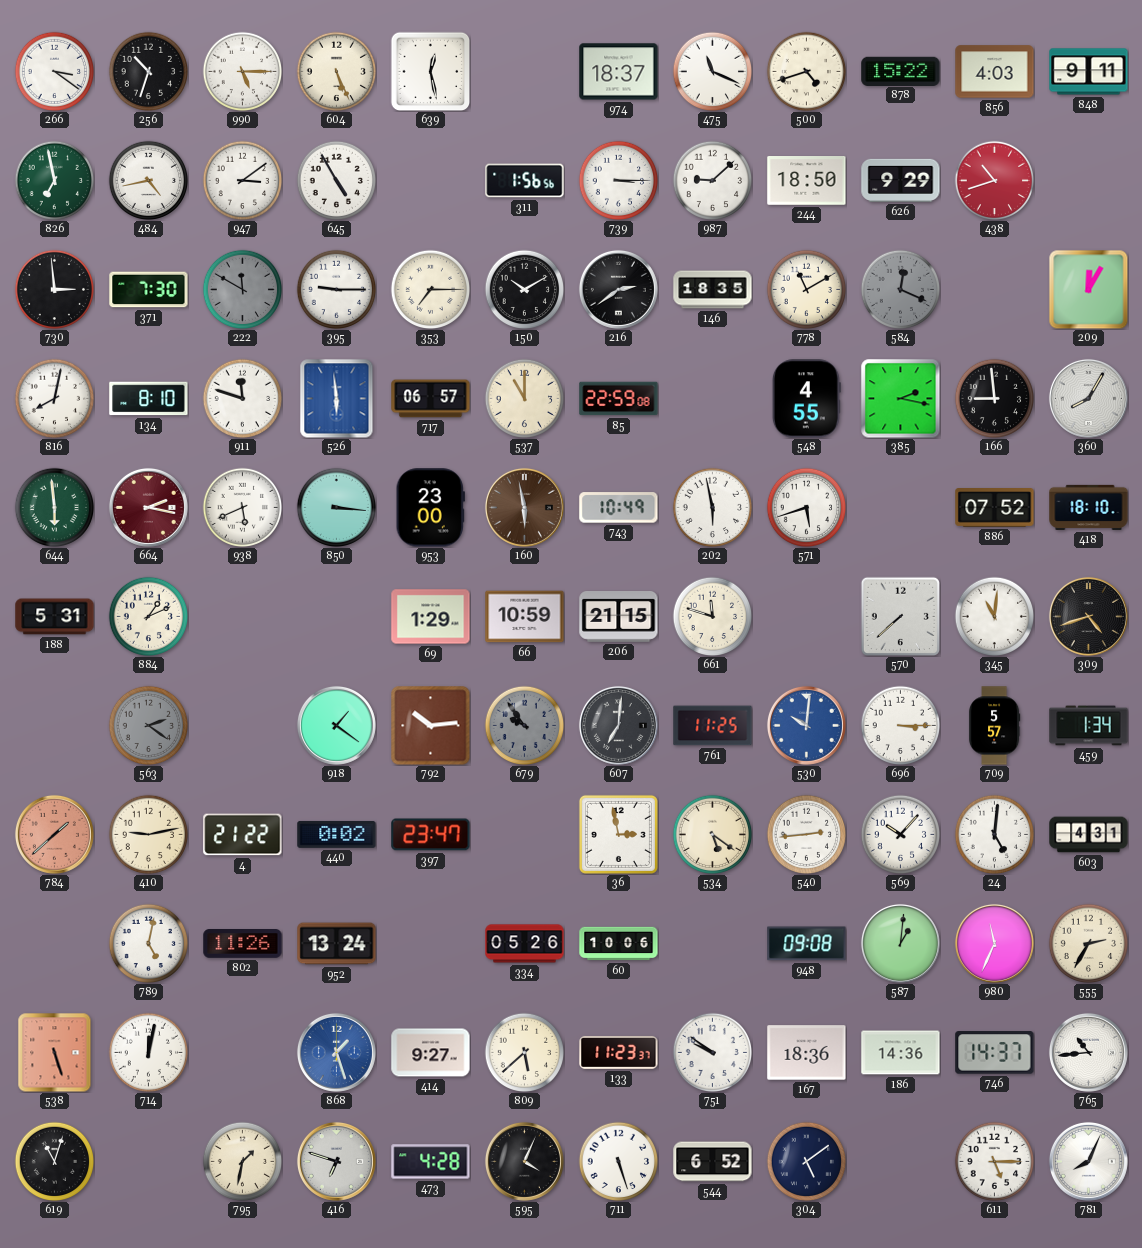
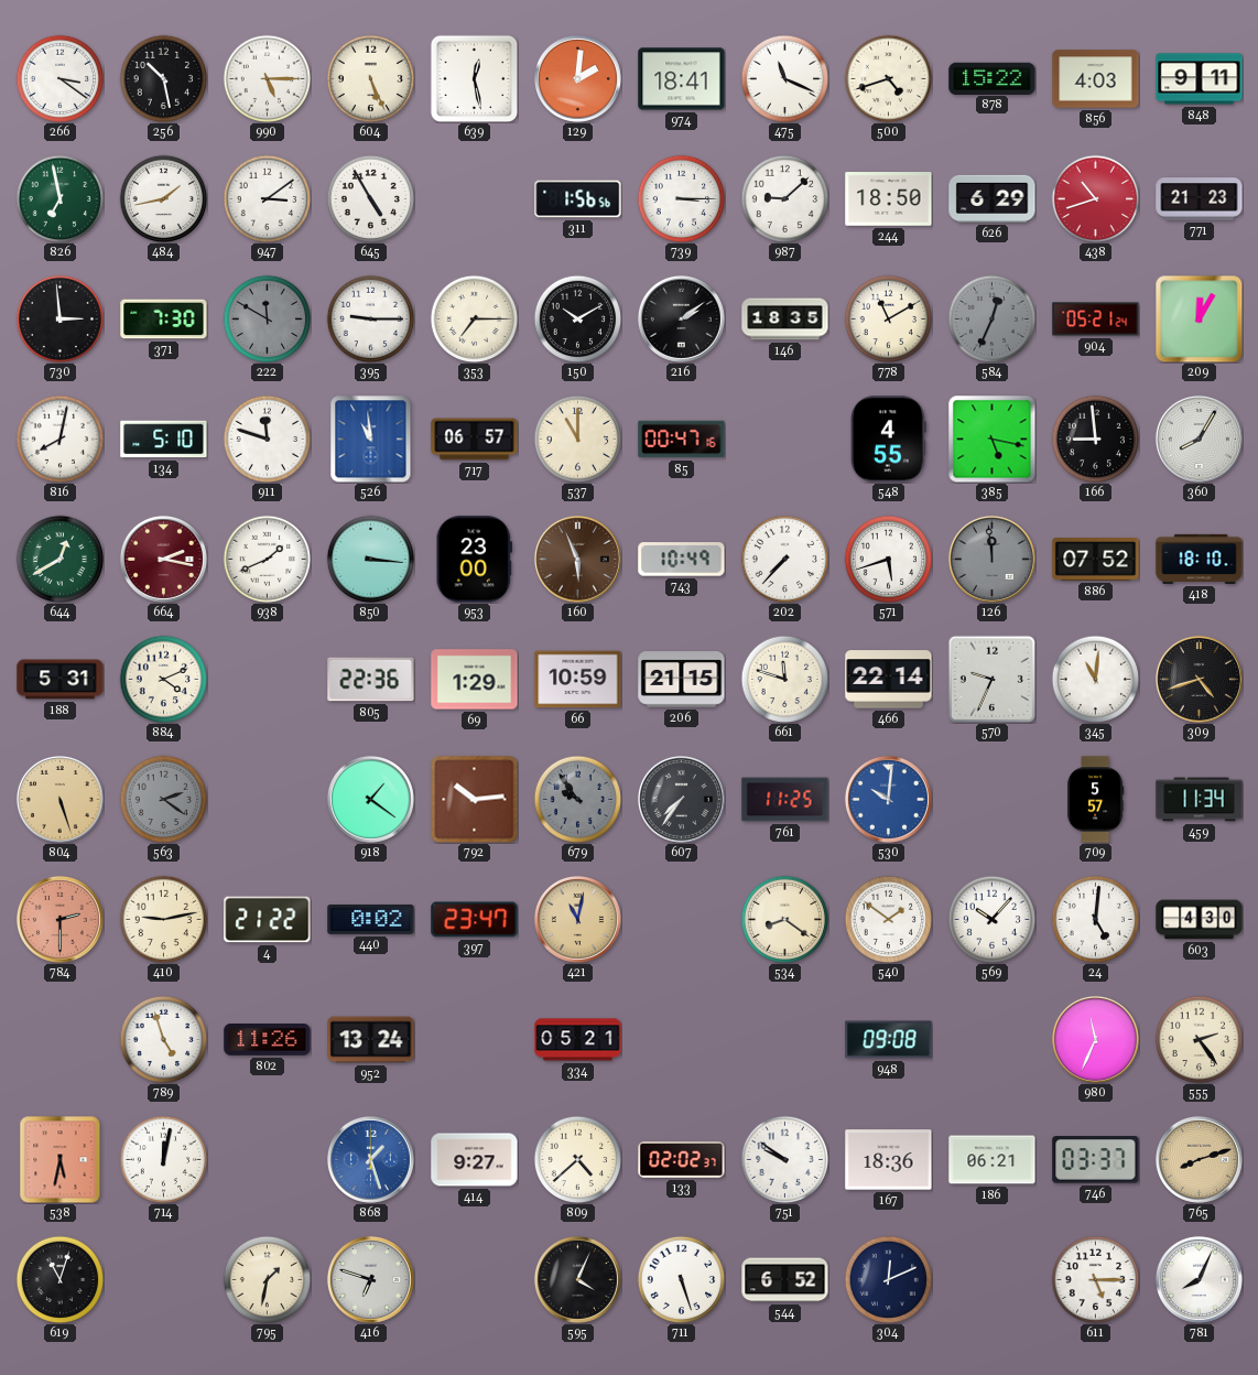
256: 10:33 -> 10:28
129: none -> 2:01
974: 18:37 -> 18:41
484: 4:43 -> 1:43
626: 9:29 -> 6:29
771: none -> 21:23
216: 2:39 -> 2:09
584: 12:19 -> 12:34
904: none -> 05:21
134: 8:10 -> 5:10
526: 5:59 -> 10:59
85: 22:59 -> 00:47
385: 2:17 -> 5:17
644: 5:59 -> 12:40
938: 5:41 -> 1:41
160: 5:58 -> 5:56
202: 5:58 -> 7:37
126: none -> 11:59
884: 1:11 -> 4:11
805: none -> 22:36
466: none -> 22:14
570: 7:38 -> 9:34
804: none -> 5:27
607: 7:01 -> 7:36
696: 3:15 -> none
459: 1:34 -> 11:34
784: 1:38 -> 2:30
421: none -> 11:02
36: 2:58 -> none
534: 5:21 -> 8:21
540: 2:44 -> 1:51
603: 4:31 -> 4:30
789: 5:02 -> 4:57
334: 05:26 -> 05:21
60: 10:06 -> none
587: 1:01 -> none
555: 2:35 -> 2:24
538: 5:27 -> 5:32
809: 5:38 -> 4:38
133: 11:23 -> 02:02
186: 14:36 -> 06:21
746: 14:37 -> 03:37
765: 10:44 -> 8:12
765 dial: white -> champagne
473: 4:28 -> none
304: 5:09 -> 12:11
